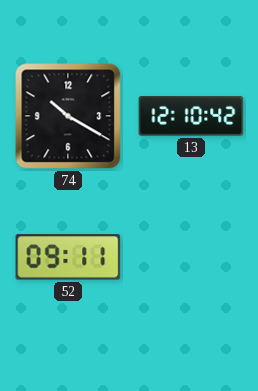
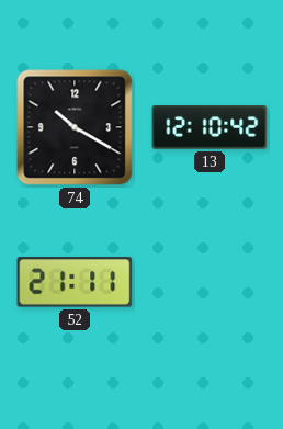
52: 09:11 -> 21:11
